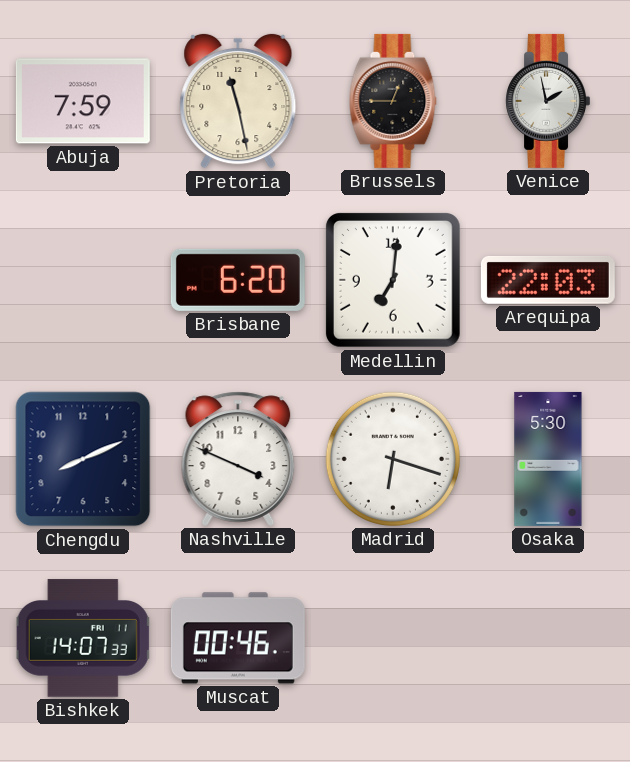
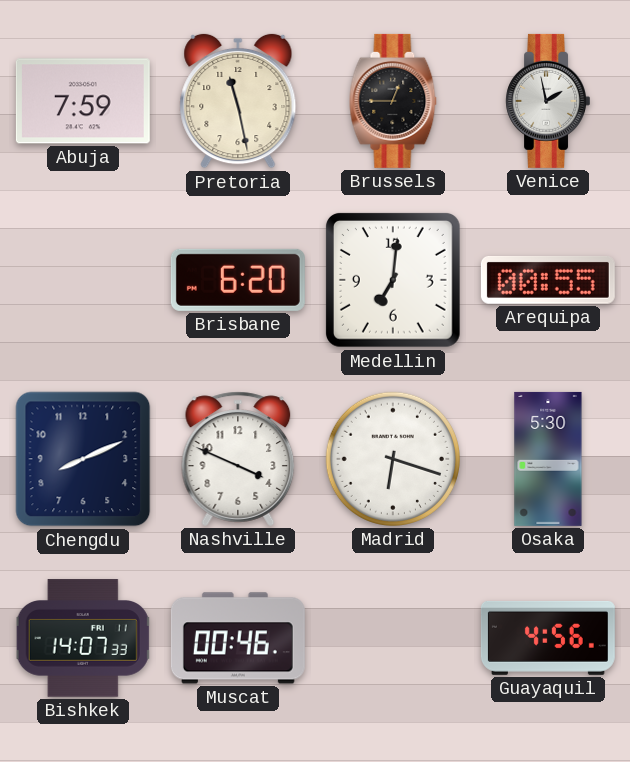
Arequipa: 22:03 -> 00:55
Guayaquil: none -> 4:56
